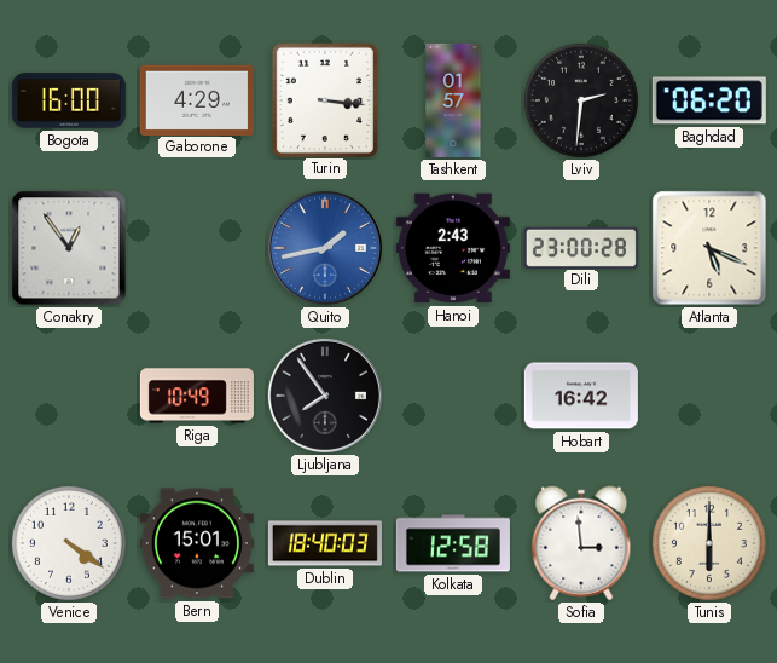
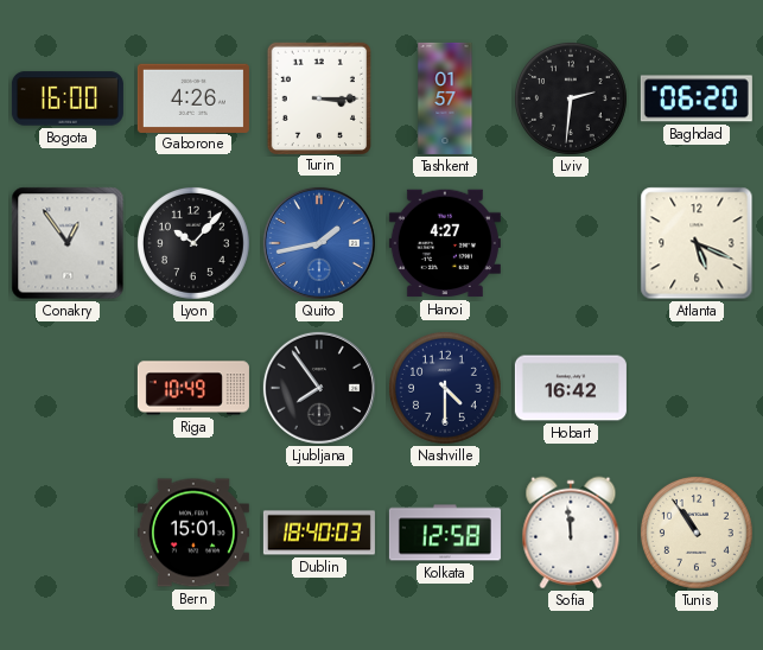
Gaborone: 4:29 -> 4:26
Turin: 3:16 -> 3:15
Lyon: none -> 10:07
Hanoi: 2:43 -> 4:27
Dili: 23:00 -> none
Nashville: none -> 4:30
Venice: 4:21 -> none
Sofia: 2:59 -> 11:59
Tunis: 6:00 -> 10:54
